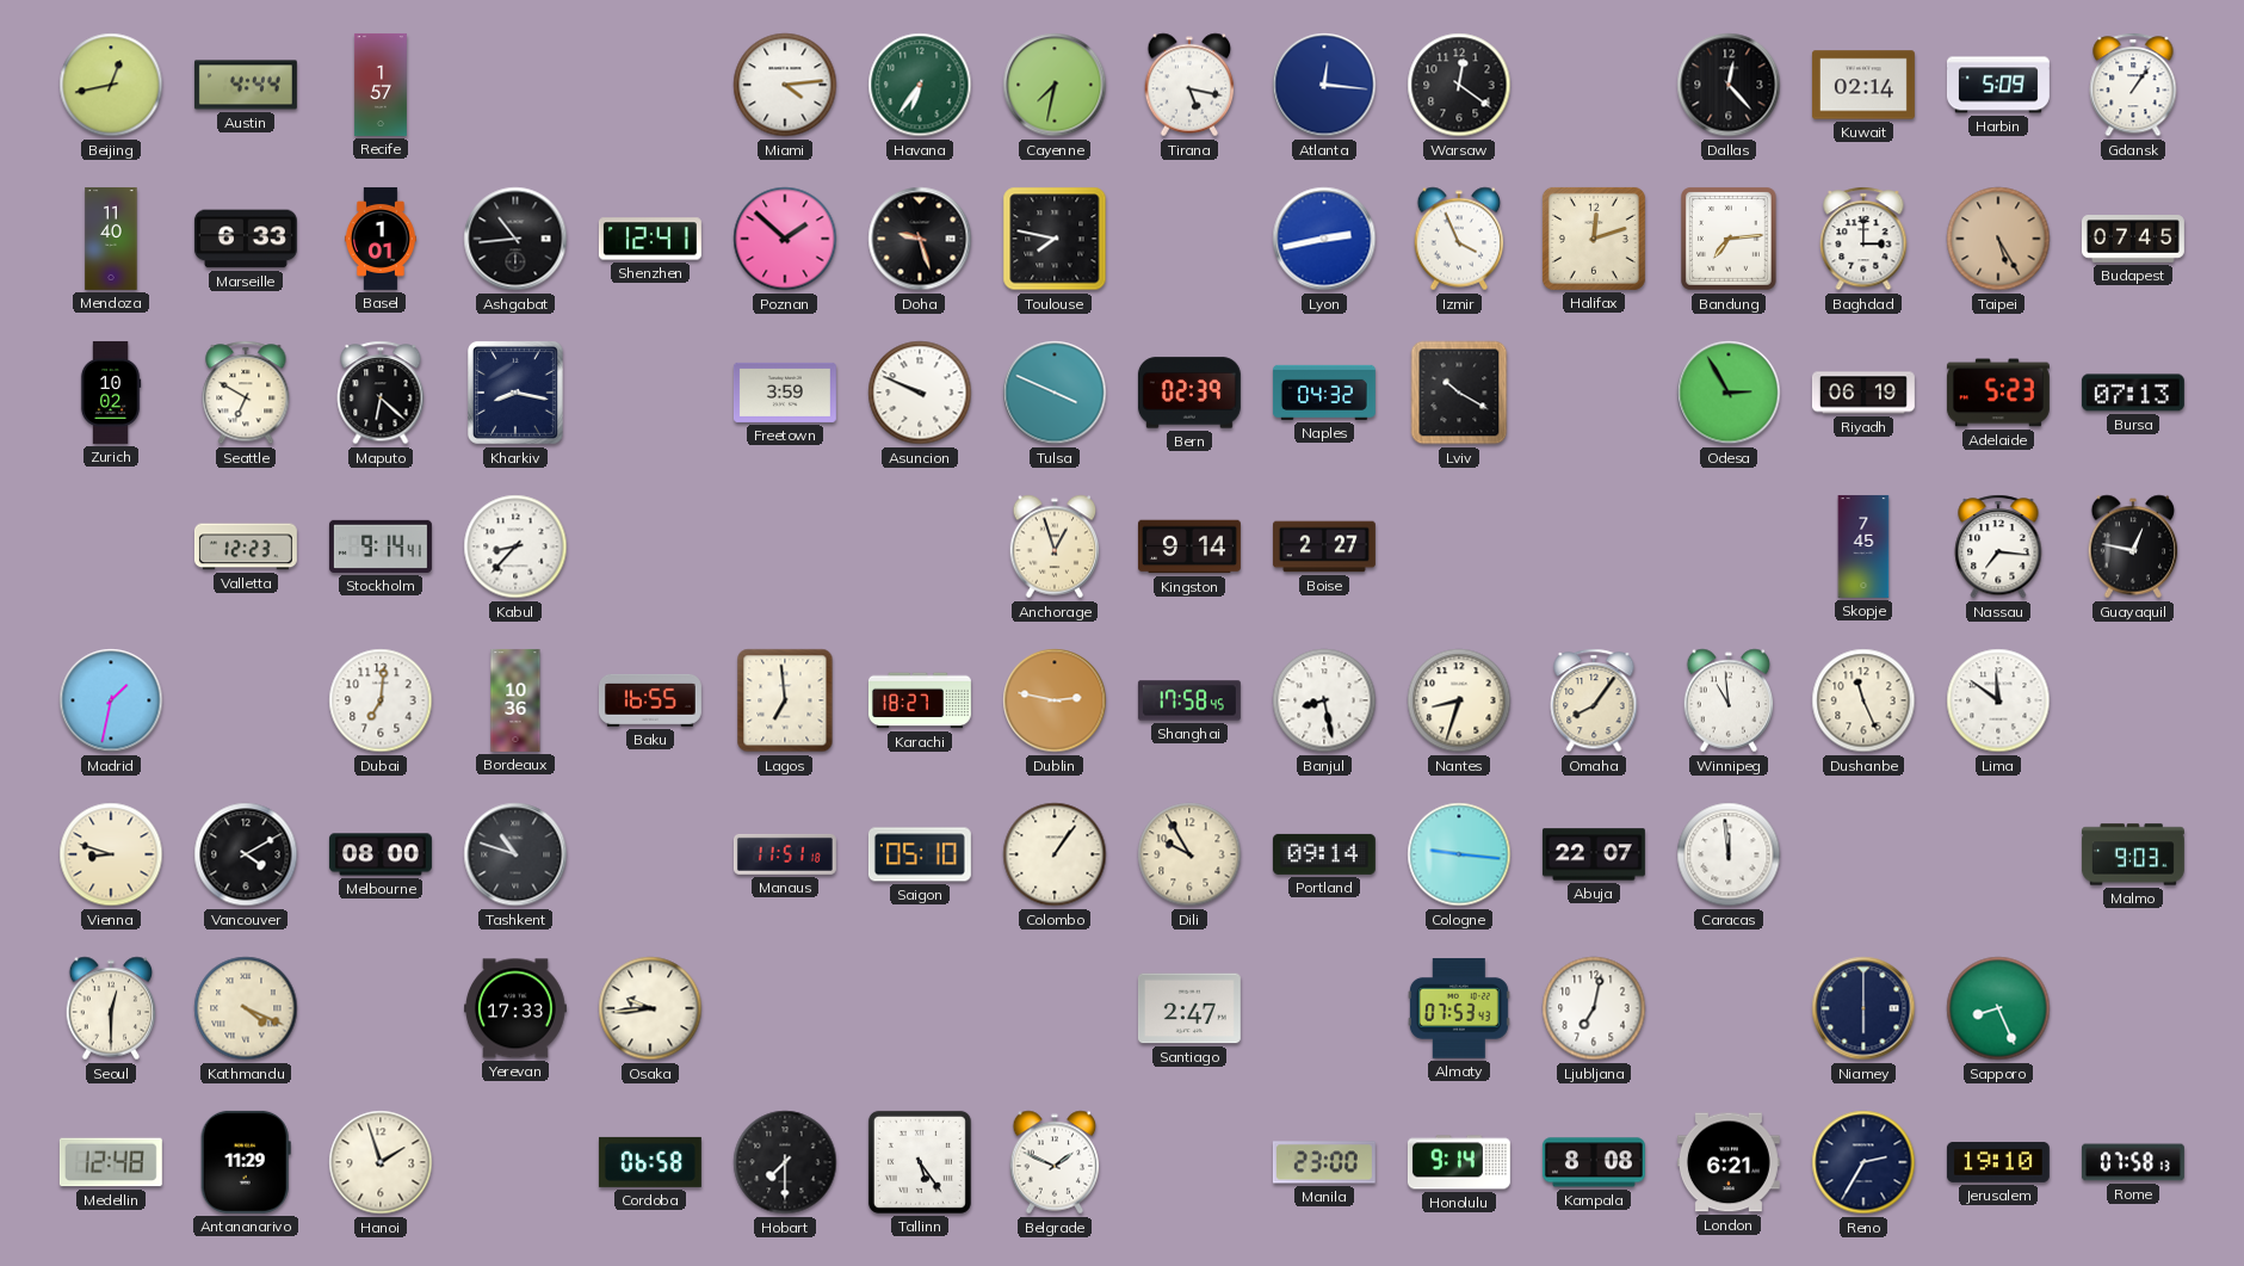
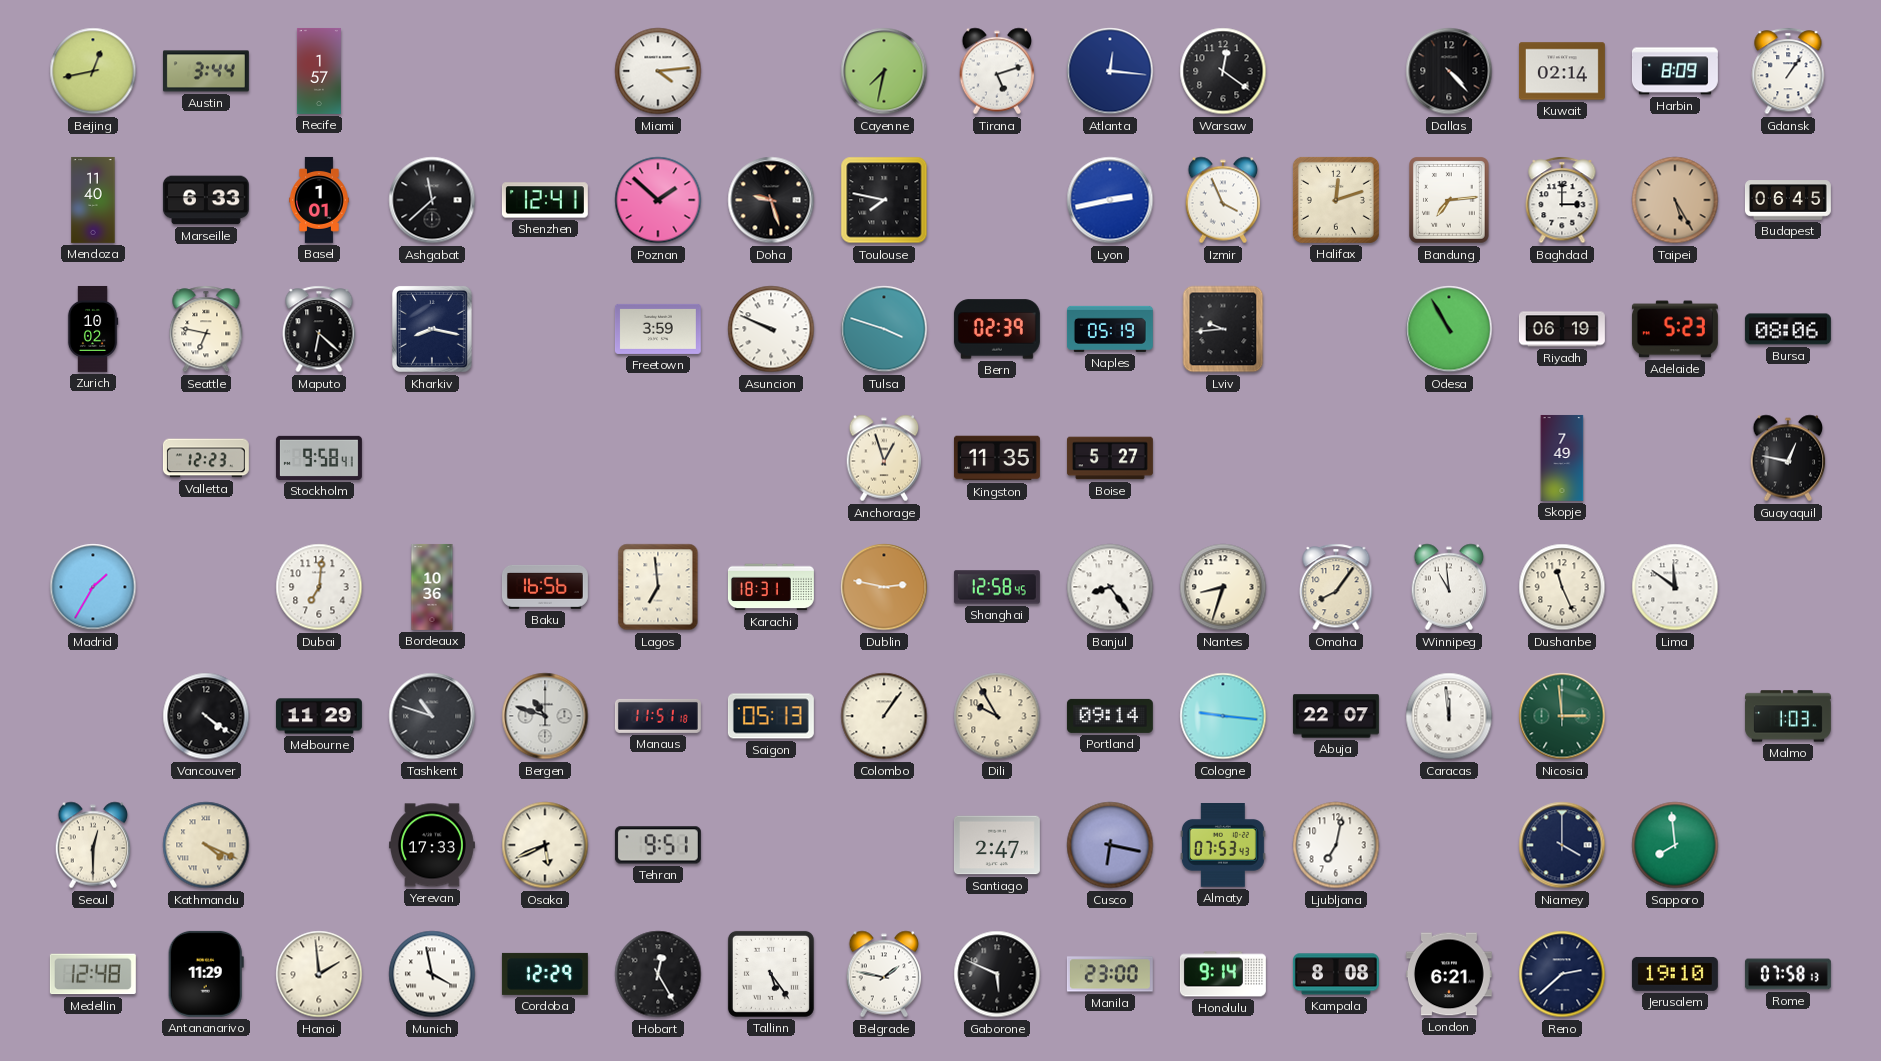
Austin: 4:44 -> 3:44
Havana: 6:36 -> none
Tirana: 5:17 -> 5:12
Dallas: 12:23 -> 4:23
Harbin: 5:09 -> 8:09
Ashgabat: 10:44 -> 11:38
Budapest: 07:45 -> 06:45
Seattle: 6:50 -> 6:47
Tulsa: 3:49 -> 3:48
Naples: 04:32 -> 05:19
Lviv: 10:20 -> 9:44
Odesa: 2:55 -> 10:55
Bursa: 07:13 -> 08:06
Stockholm: 9:14 -> 9:58
Kabul: 8:37 -> none
Kingston: 9:14 -> 11:35
Boise: 2:27 -> 5:27
Skopje: 7:45 -> 7:49
Nassau: 7:16 -> none
Madrid: 1:32 -> 1:35
Baku: 16:55 -> 16:56
Karachi: 18:27 -> 18:31
Shanghai: 17:58 -> 12:58
Banjul: 8:28 -> 8:24
Vienna: 8:48 -> none
Vancouver: 4:10 -> 4:21
Melbourne: 08:00 -> 11:29
Bergen: none -> 10:48
Saigon: 05:10 -> 05:13
Nicosia: none -> 2:59
Malmo: 9:03 -> 1:03
Osaka: 9:44 -> 5:41
Tehran: none -> 9:51
Cusco: none -> 6:17
Niamey: 6:00 -> 4:00
Sapporo: 8:26 -> 7:59
Hanoi: 1:57 -> 1:59
Munich: none -> 3:58
Cordoba: 06:58 -> 12:29
Hobart: 7:30 -> 12:25
Belgrade: 1:49 -> 1:47
Gaborone: none -> 5:49
Reno: 2:35 -> 2:38
